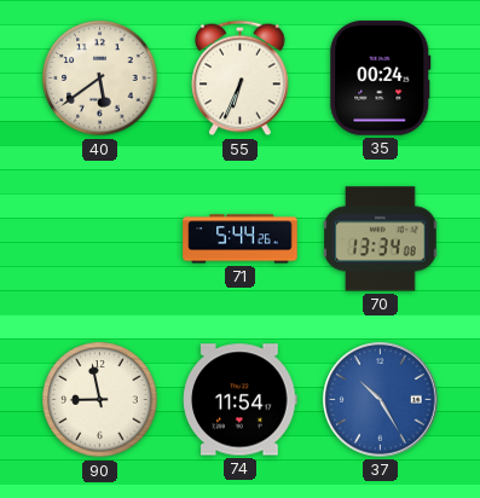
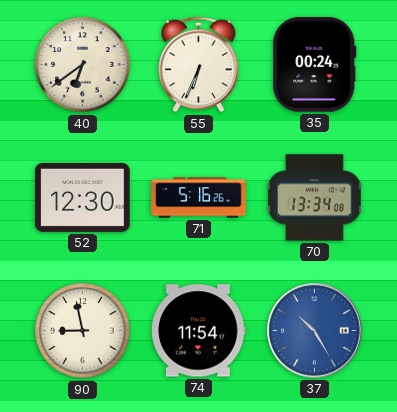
40: 5:39 -> 6:39
52: none -> 12:30
71: 5:44 -> 5:16
